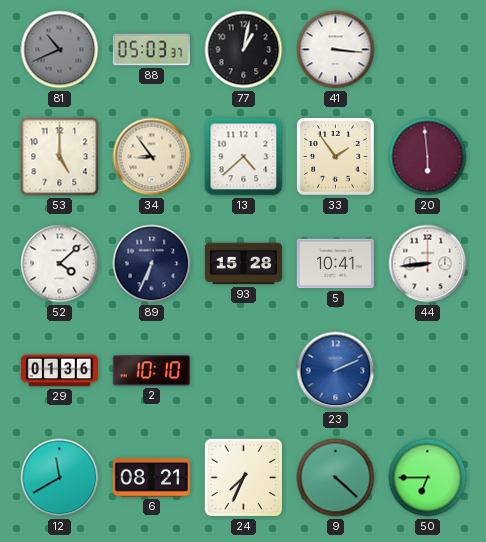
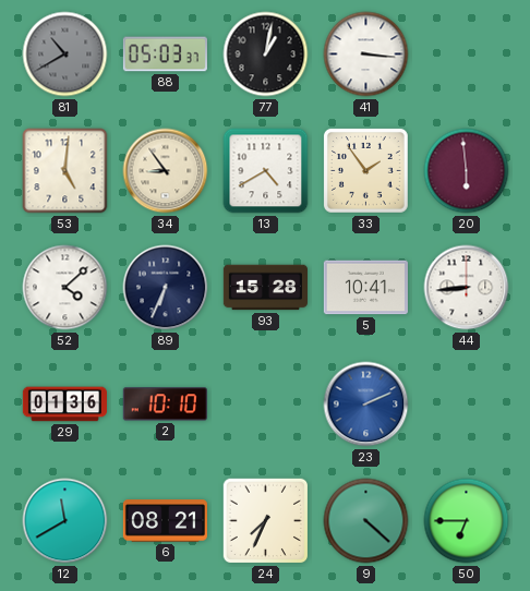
81: 10:41 -> 10:40
53: 5:00 -> 5:01
13: 4:38 -> 4:40
